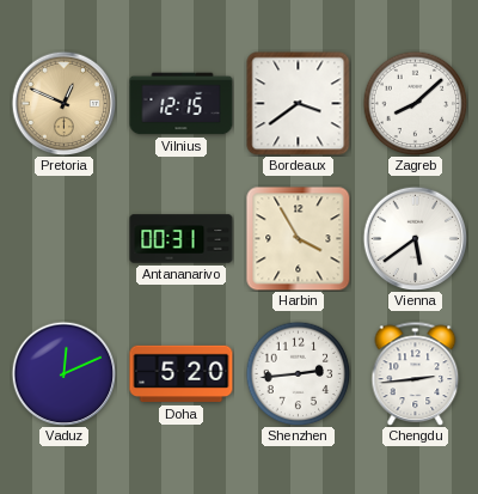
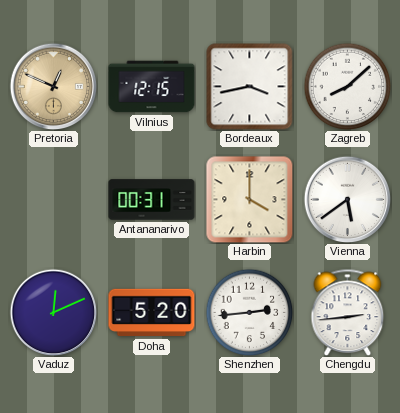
Bordeaux: 3:39 -> 3:43
Harbin: 3:55 -> 4:00
